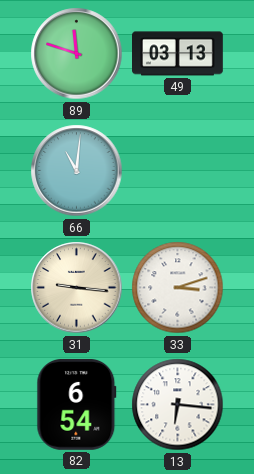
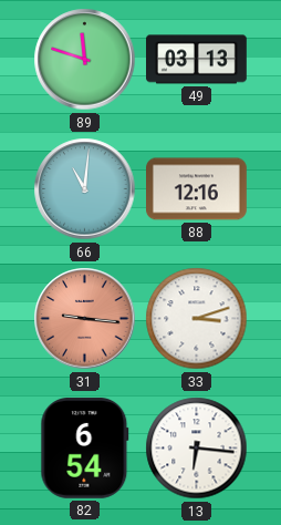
88: none -> 12:16
31 dial: cream -> salmon
